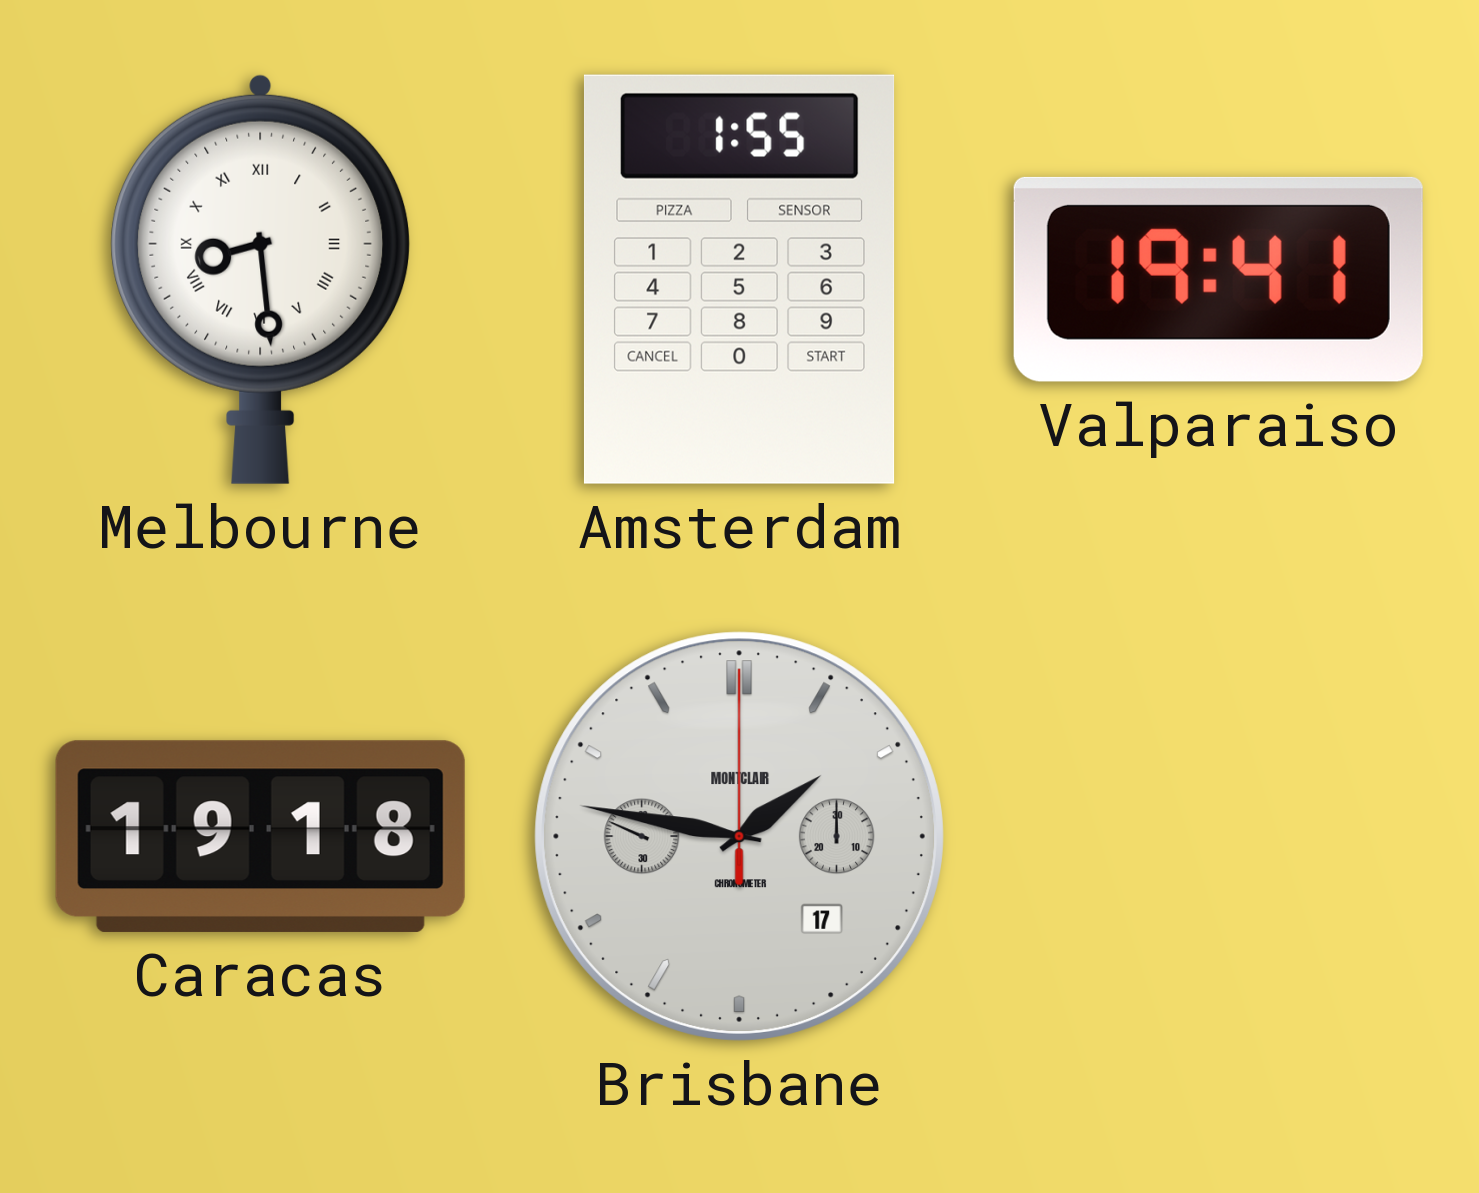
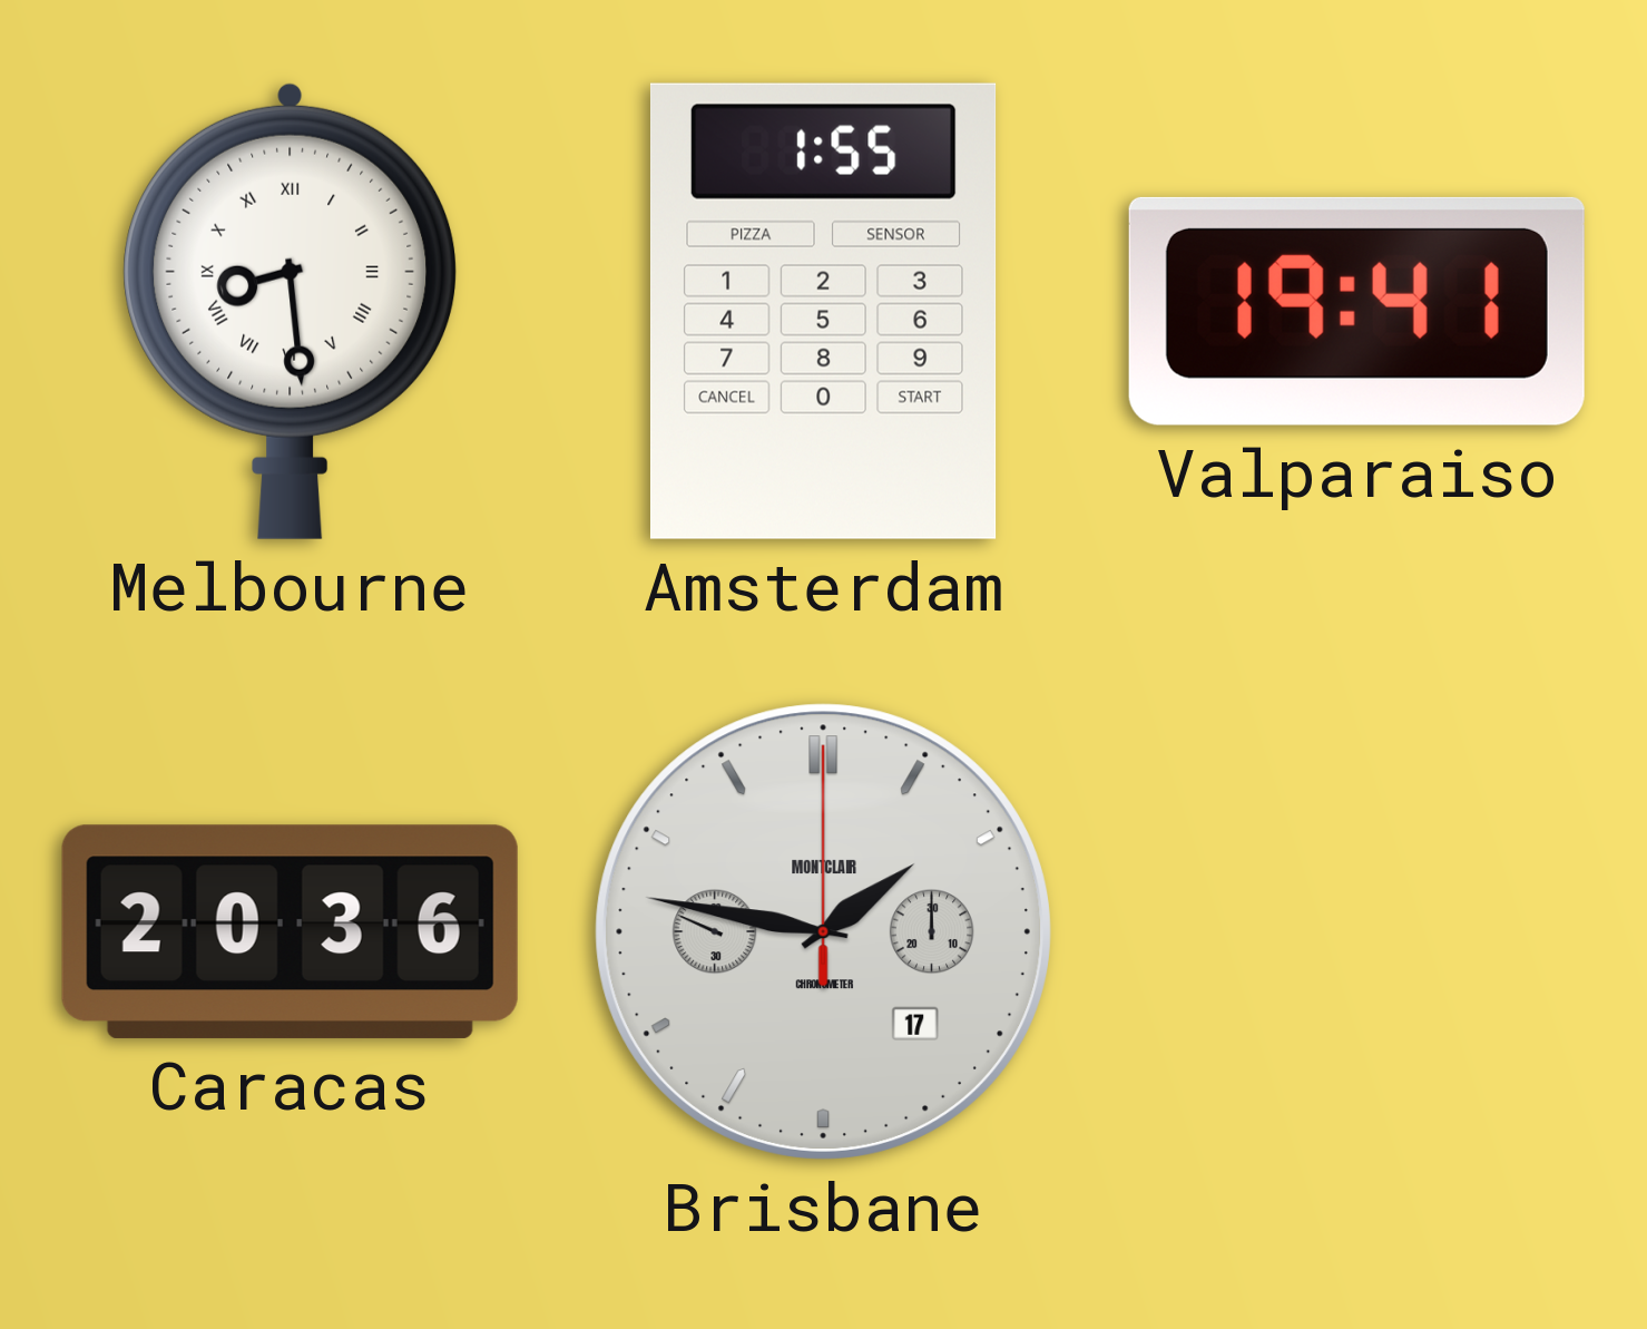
Caracas: 19:18 -> 20:36
